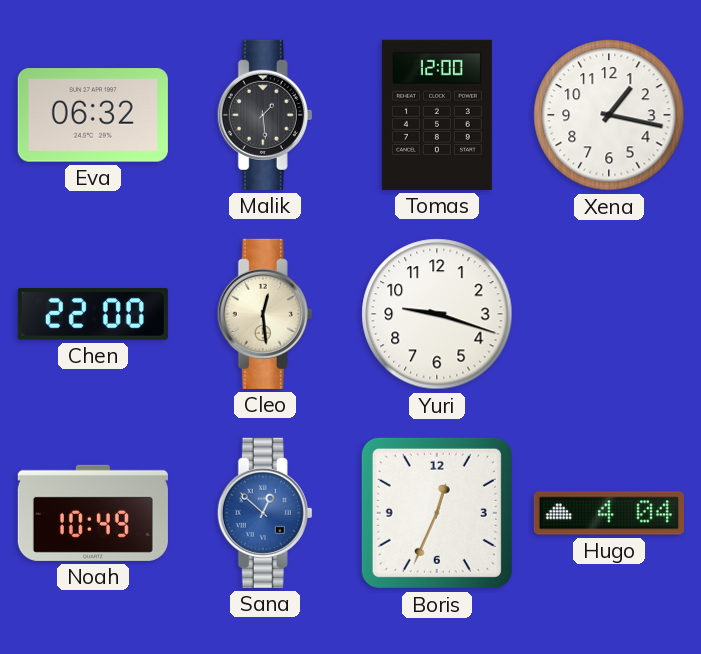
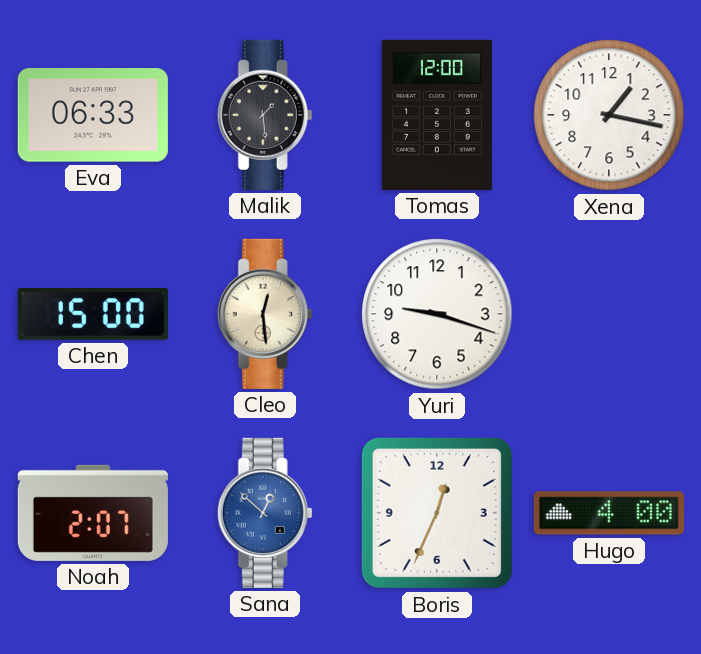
Eva: 06:32 -> 06:33
Chen: 22:00 -> 15:00
Noah: 10:49 -> 2:07
Hugo: 4:04 -> 4:00
